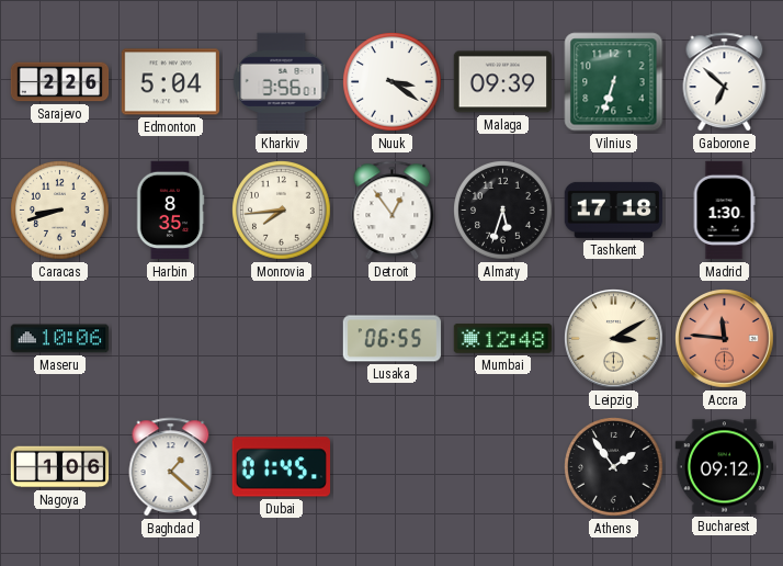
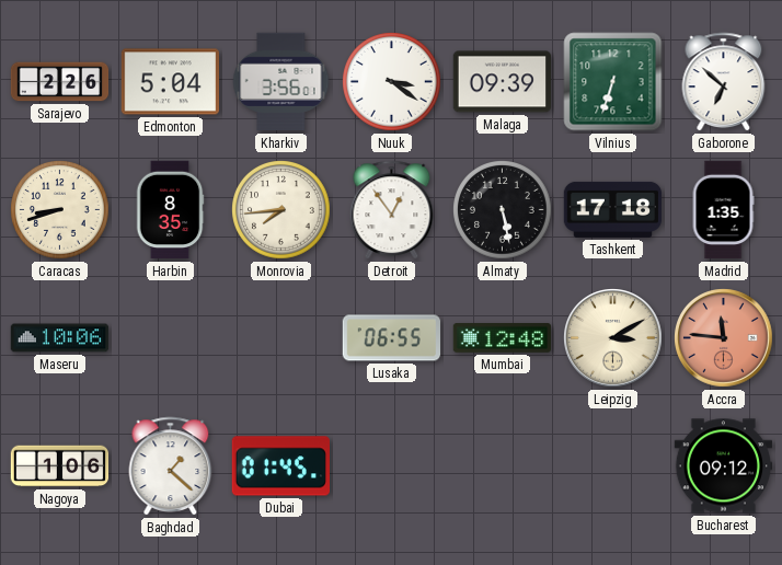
Almaty: 5:33 -> 5:28
Madrid: 1:30 -> 1:35
Athens: 1:54 -> none
